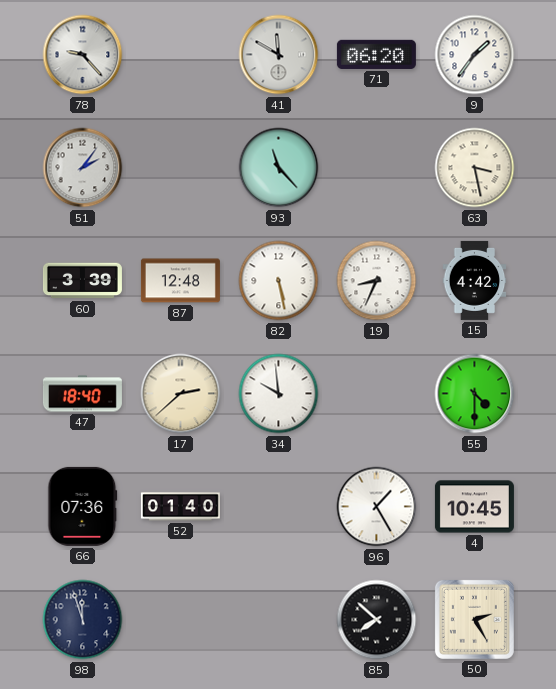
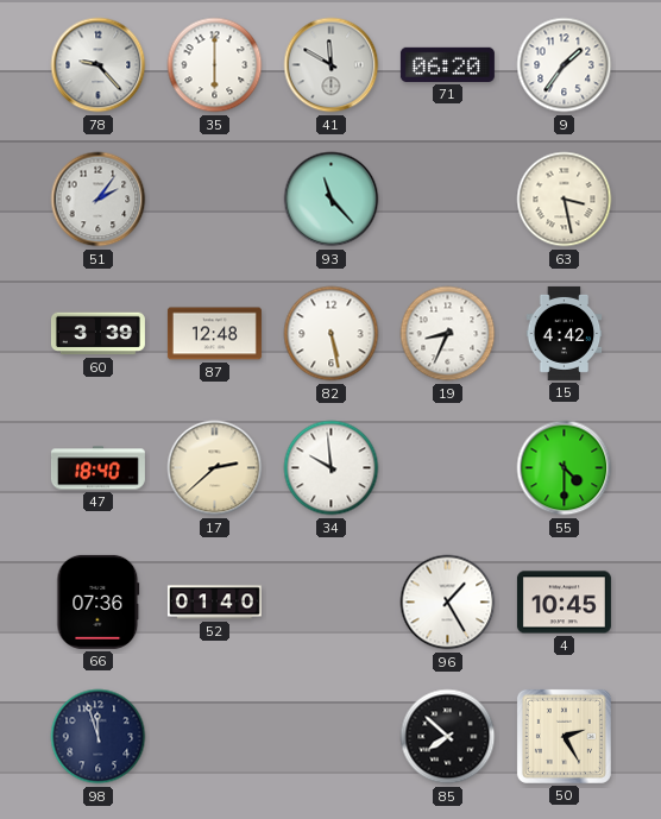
35: none -> 6:00
